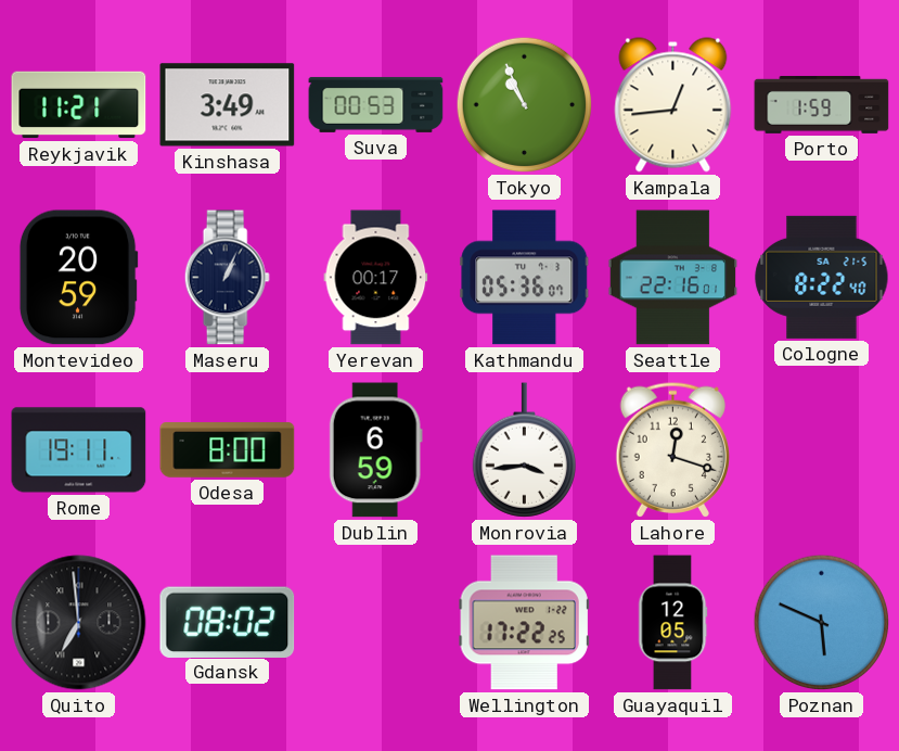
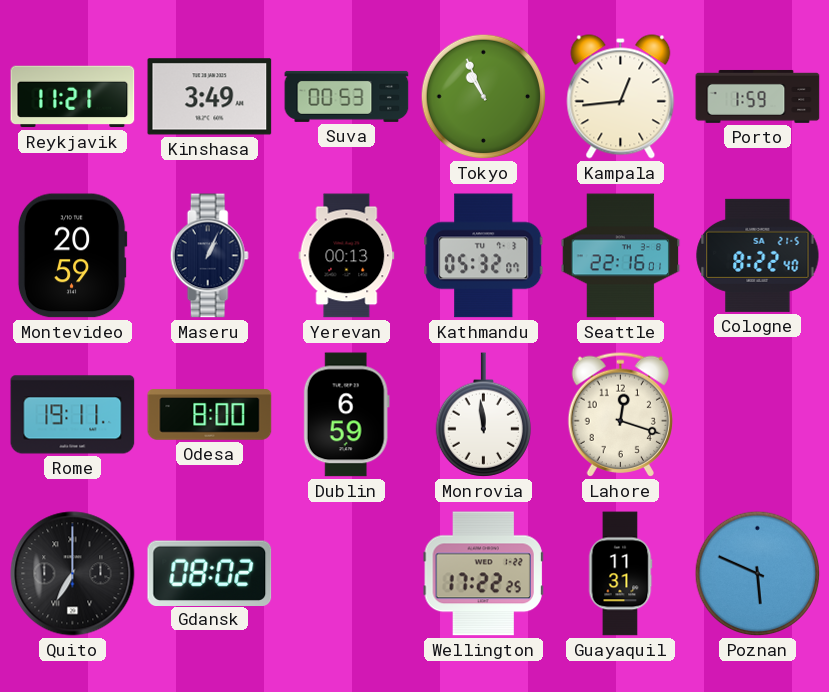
Yerevan: 00:17 -> 00:13
Kathmandu: 05:36 -> 05:32
Monrovia: 3:44 -> 11:59
Quito: 6:59 -> 7:00
Guayaquil: 12:05 -> 11:31
